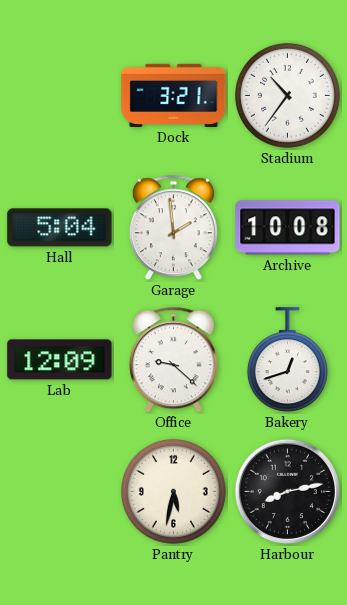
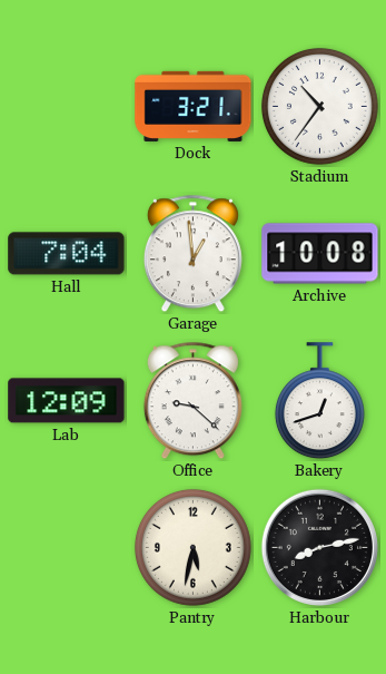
Hall: 5:04 -> 7:04
Garage: 1:59 -> 12:59
